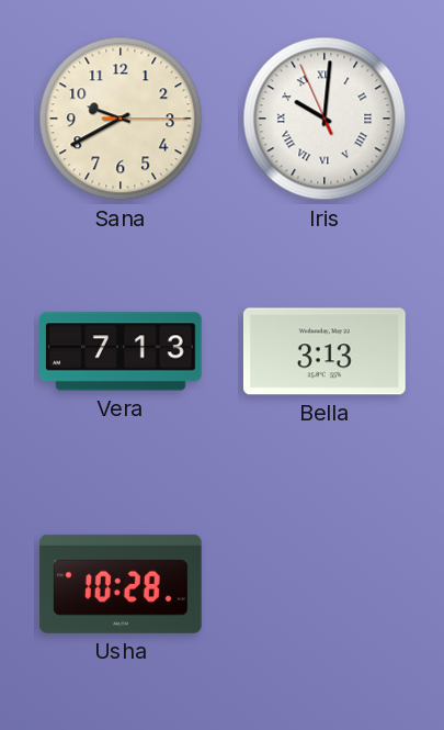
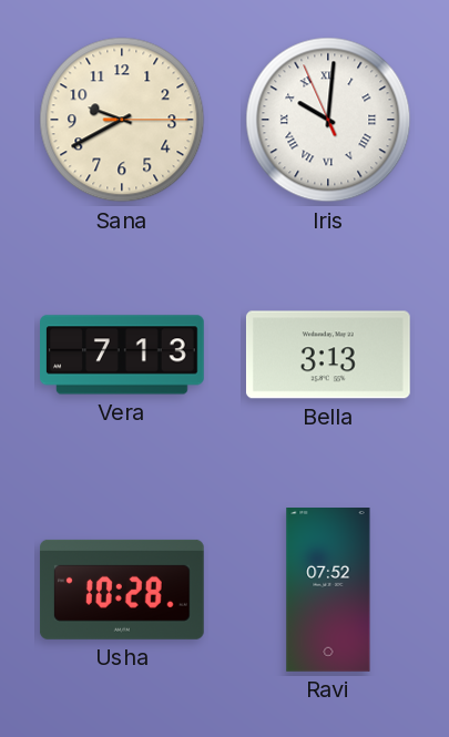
Ravi: none -> 07:52
